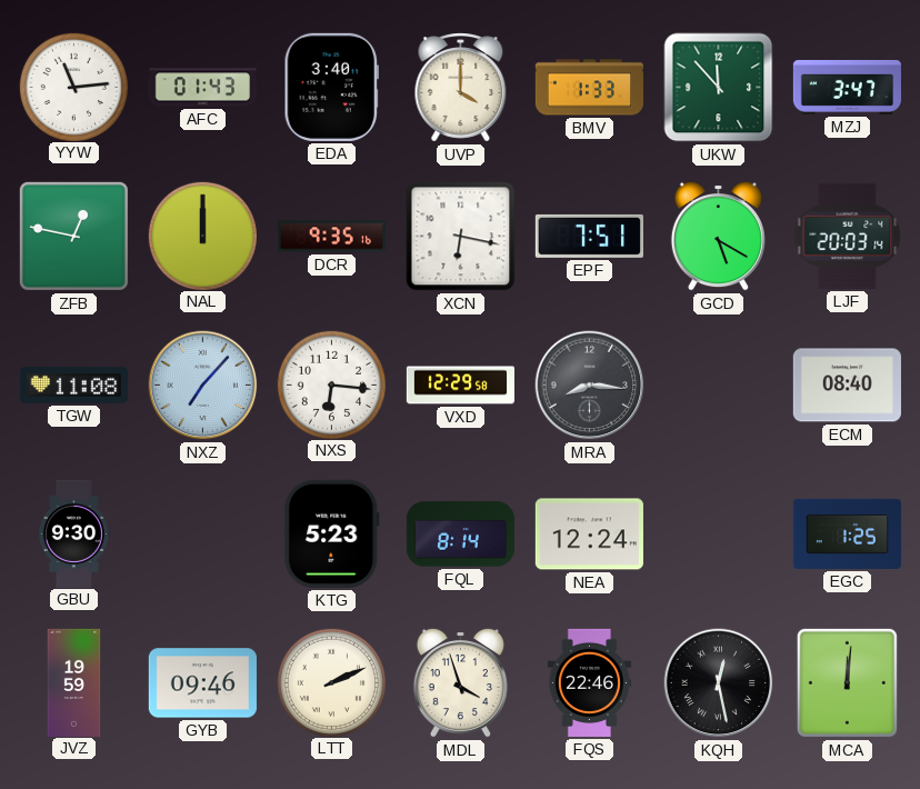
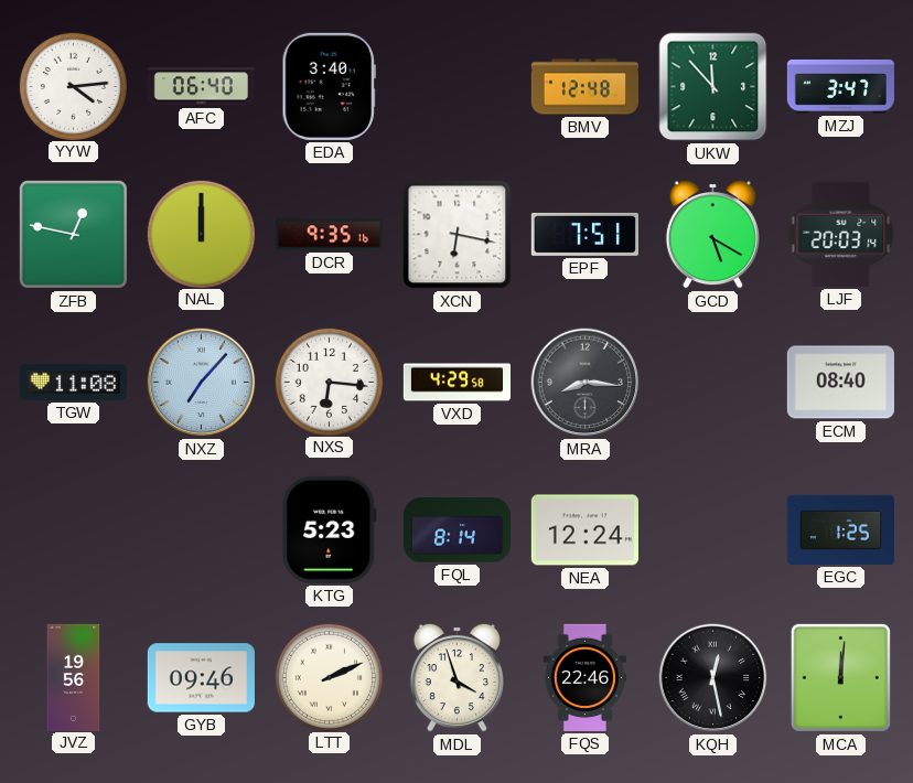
YYW: 11:14 -> 4:14
AFC: 01:43 -> 06:40
UVP: 4:00 -> none
BMV: 1:33 -> 12:48
VXD: 12:29 -> 4:29
GBU: 9:30 -> none
JVZ: 19:59 -> 19:56
